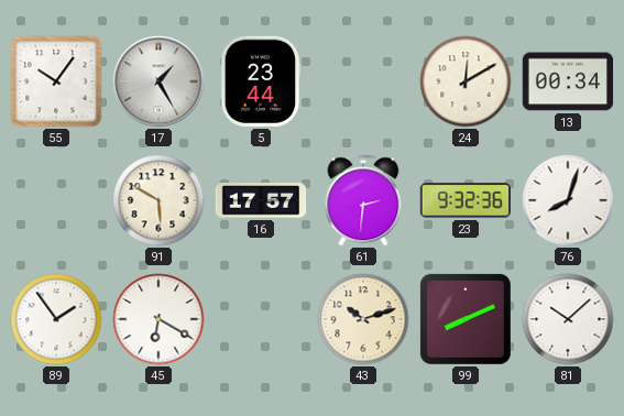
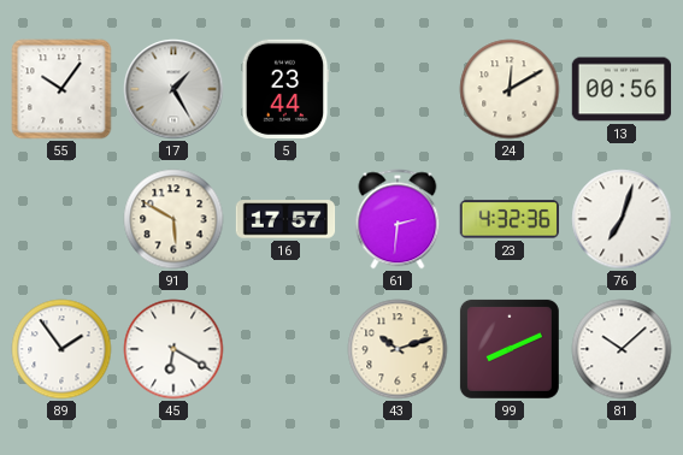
13: 00:34 -> 00:56
23: 9:32 -> 4:32
76: 8:03 -> 7:03
